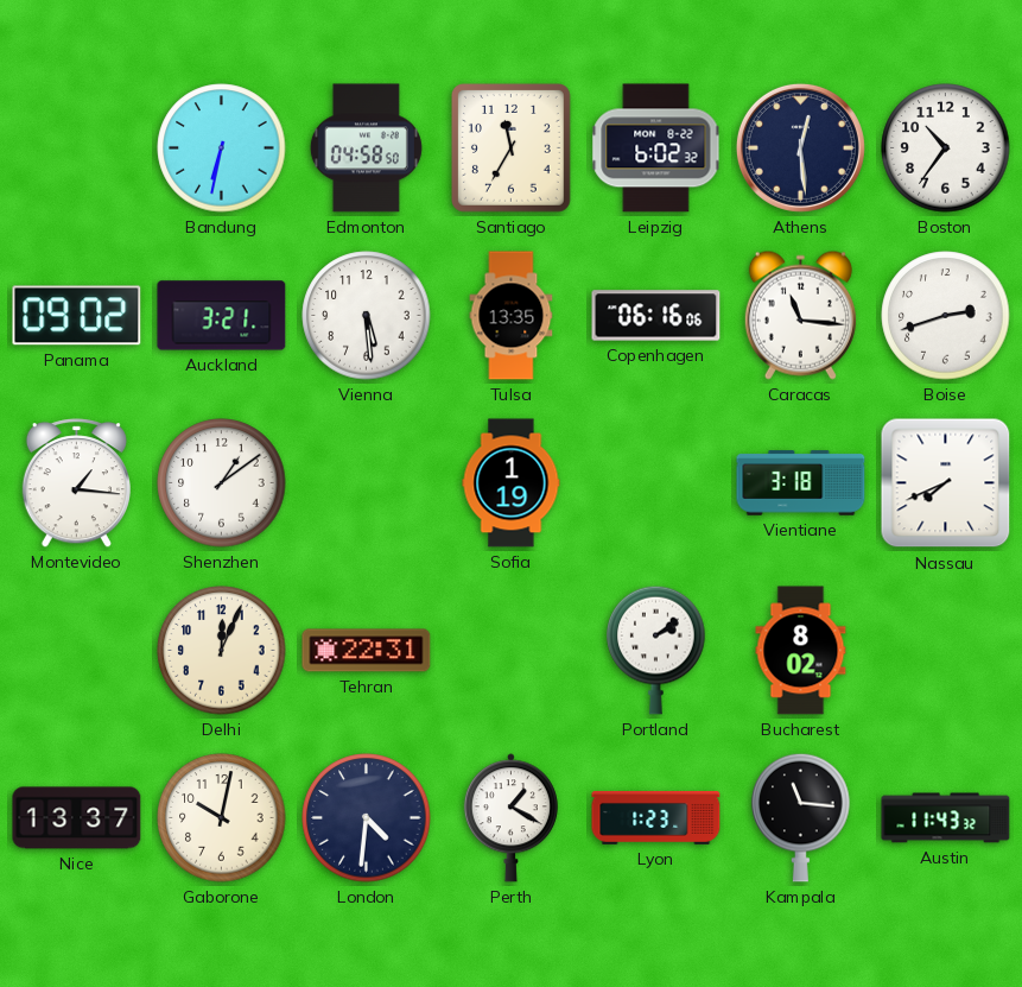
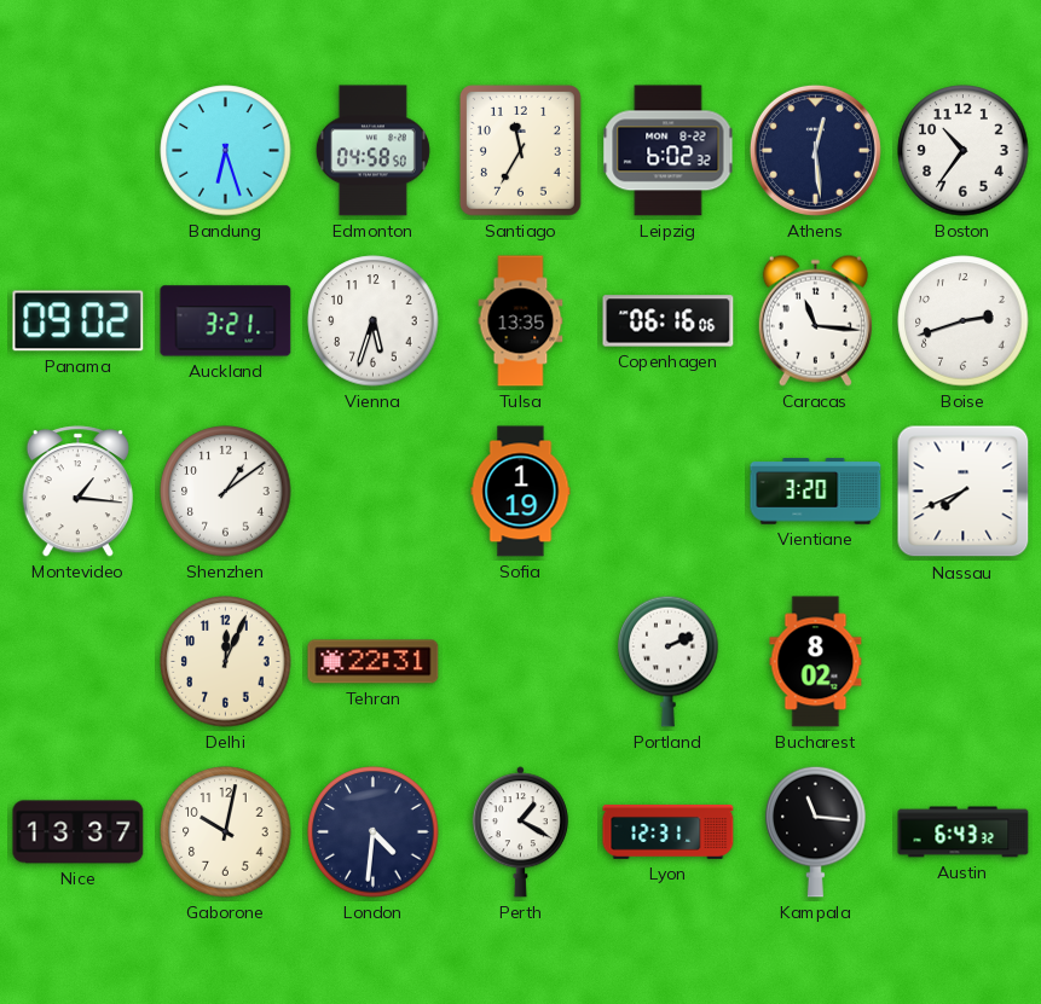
Bandung: 6:32 -> 6:27
Vienna: 5:29 -> 5:33
Vientiane: 3:18 -> 3:20
Portland: 2:09 -> 2:11
Lyon: 1:23 -> 12:31
Austin: 11:43 -> 6:43
